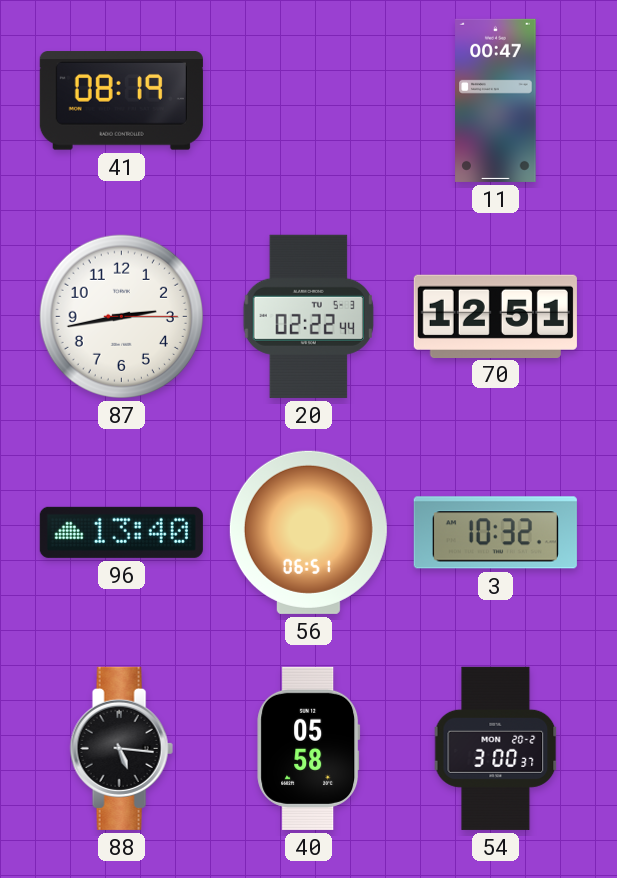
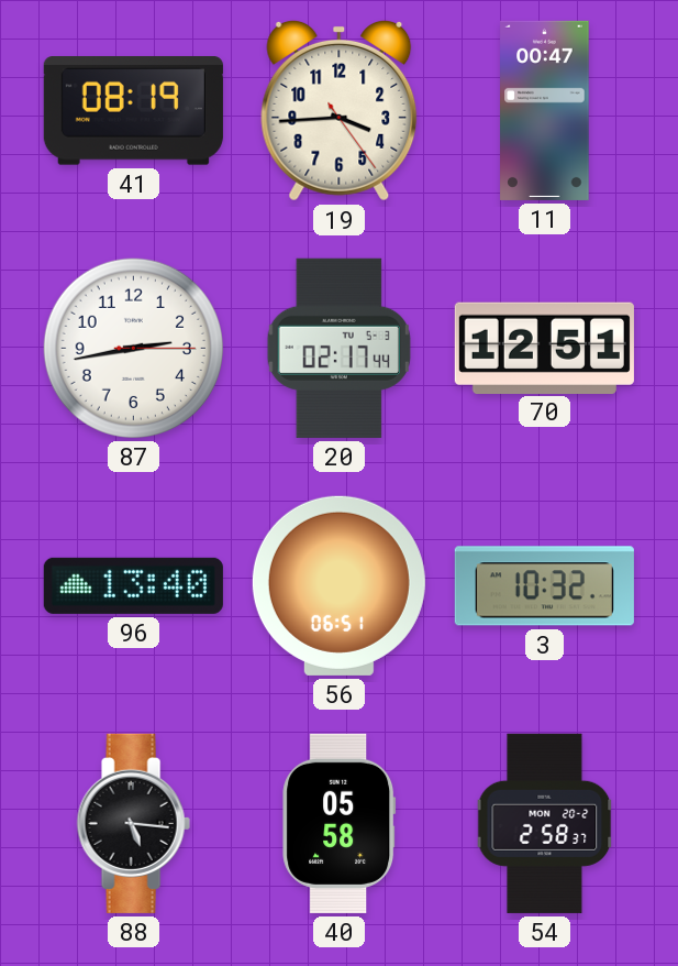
19: none -> 3:44
20: 02:22 -> 02:17
54: 3:00 -> 2:58
